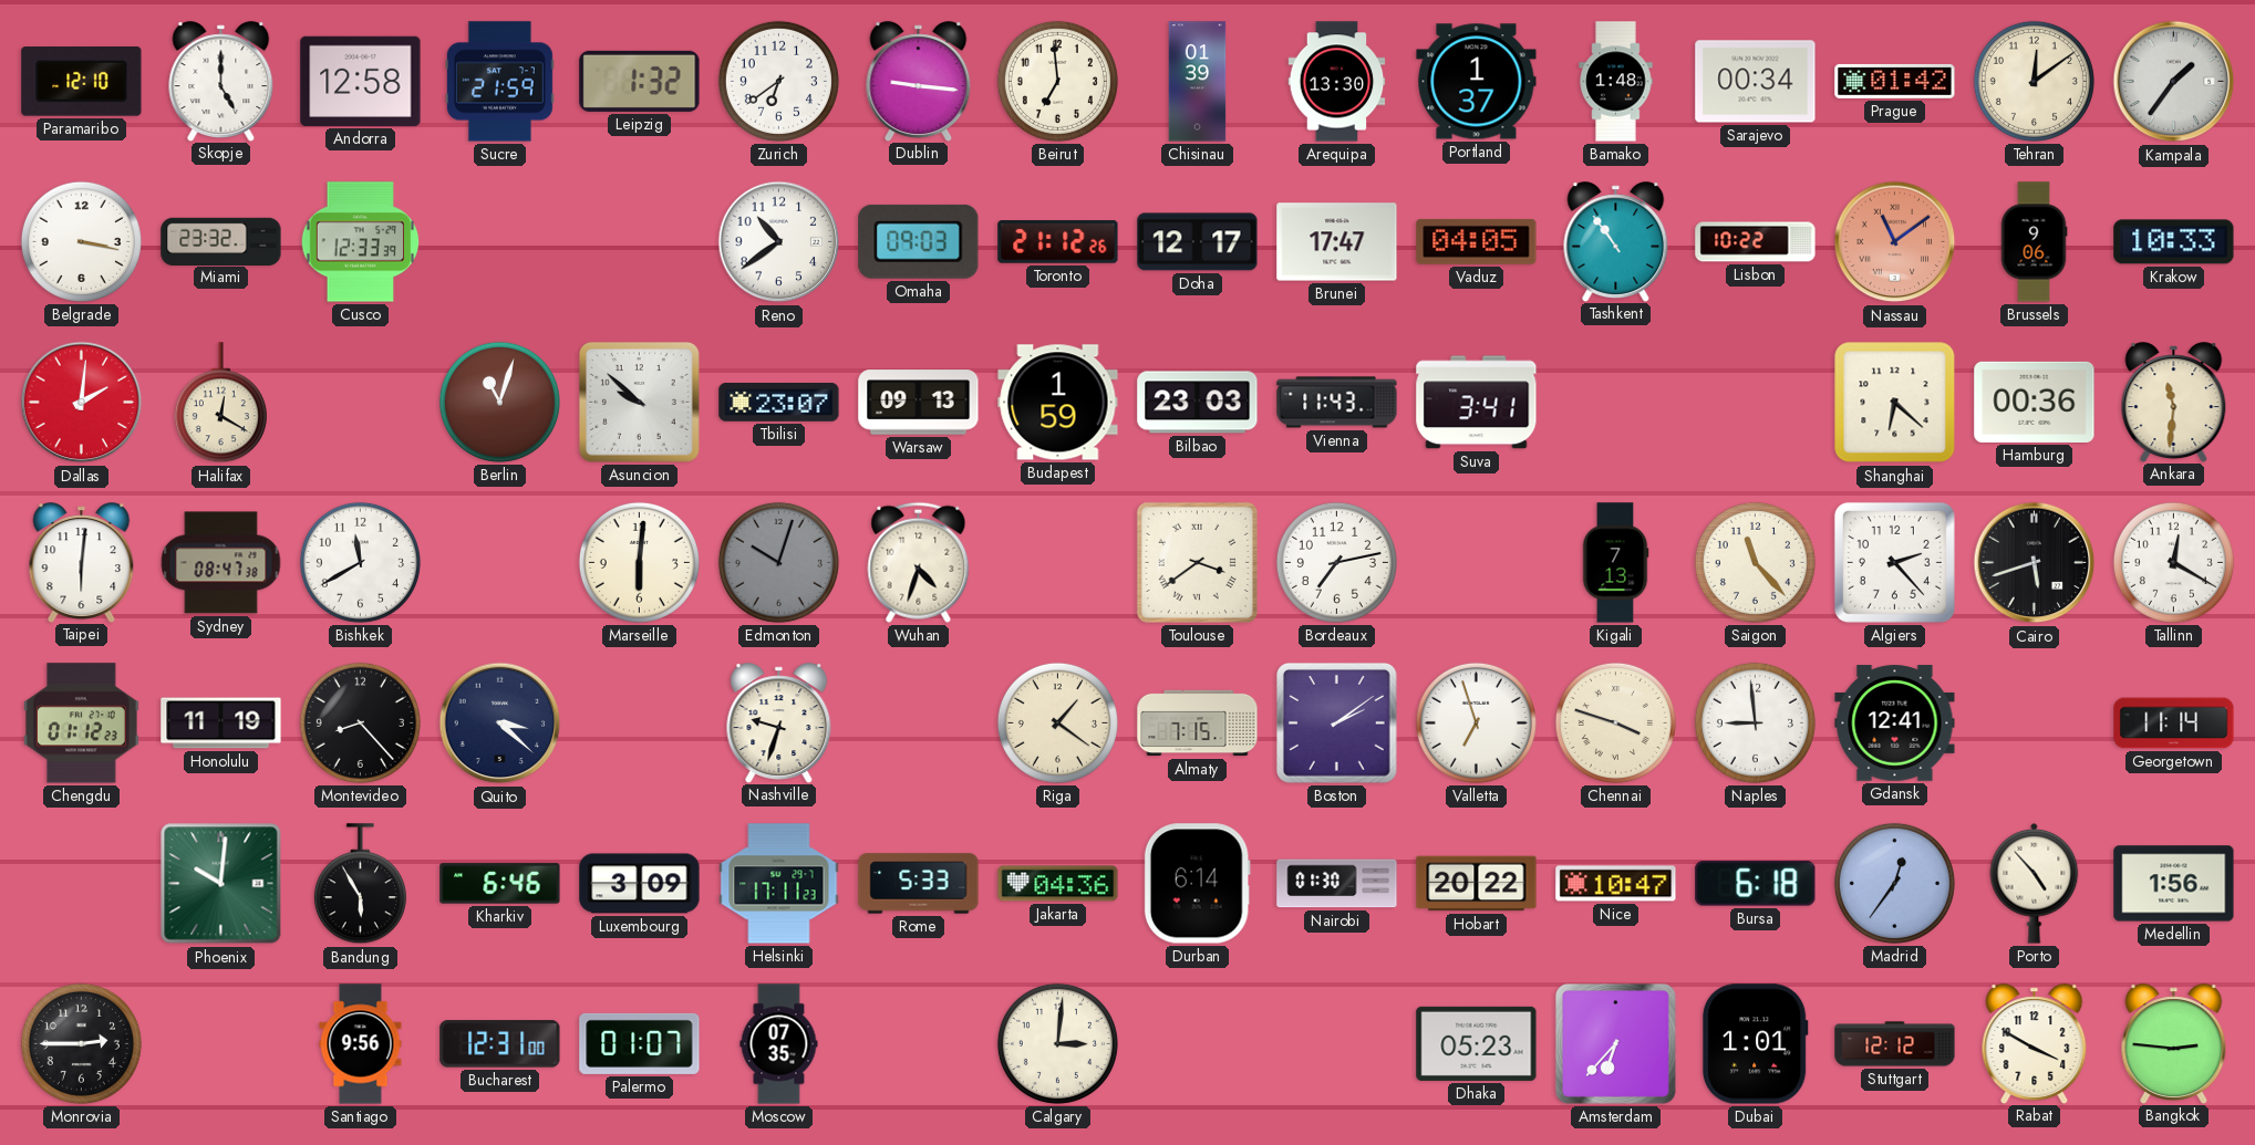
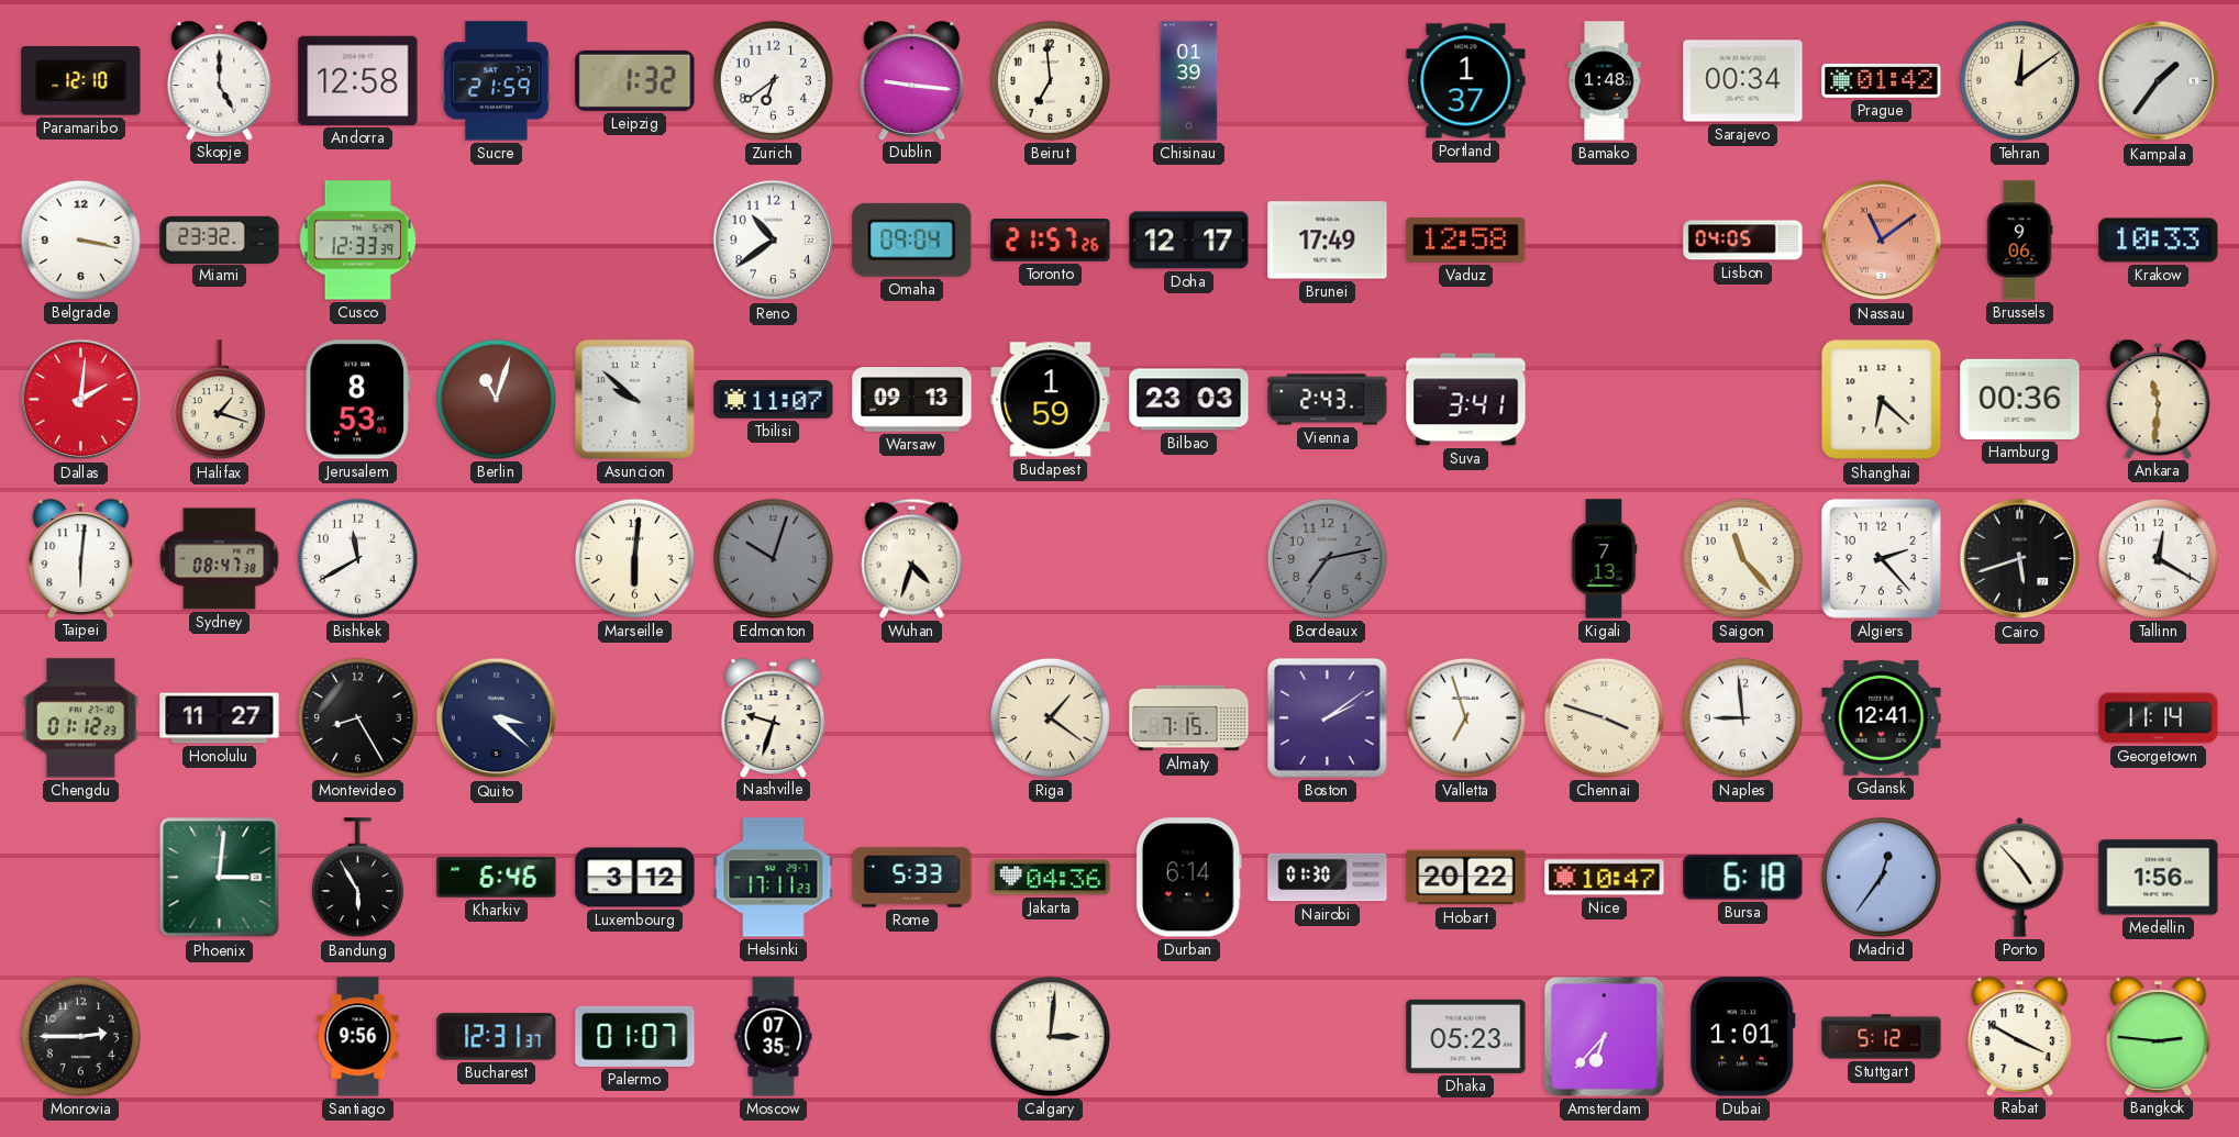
Arequipa: 13:30 -> none
Omaha: 09:03 -> 09:04
Toronto: 21:12 -> 21:57
Brunei: 17:47 -> 17:49
Vaduz: 04:05 -> 12:58
Tashkent: 10:54 -> none
Lisbon: 10:22 -> 04:05
Halifax: 12:20 -> 1:18
Jerusalem: none -> 8:53
Tbilisi: 23:07 -> 11:07
Vienna: 11:43 -> 2:43
Toulouse: 3:39 -> none
Bordeaux dial: white -> grey
Honolulu: 11:19 -> 11:27
Montevideo: 8:23 -> 8:25
Phoenix: 10:01 -> 3:01
Luxembourg: 3:09 -> 3:12
Bucharest: 12:31:00 -> 12:31:37
Stuttgart: 12:12 -> 5:12
